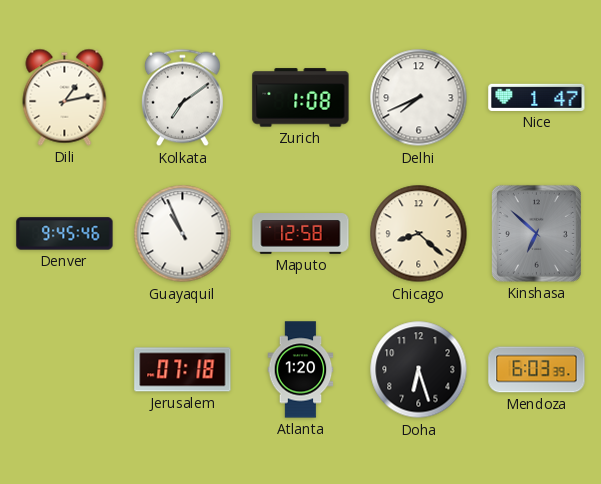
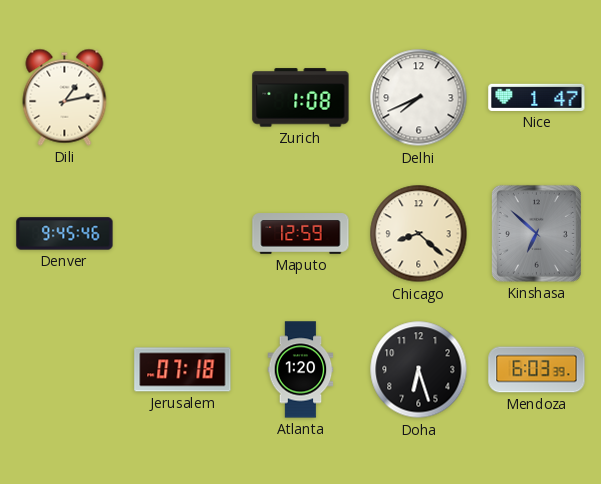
Kolkata: 7:09 -> none
Guayaquil: 10:56 -> none
Maputo: 12:58 -> 12:59
